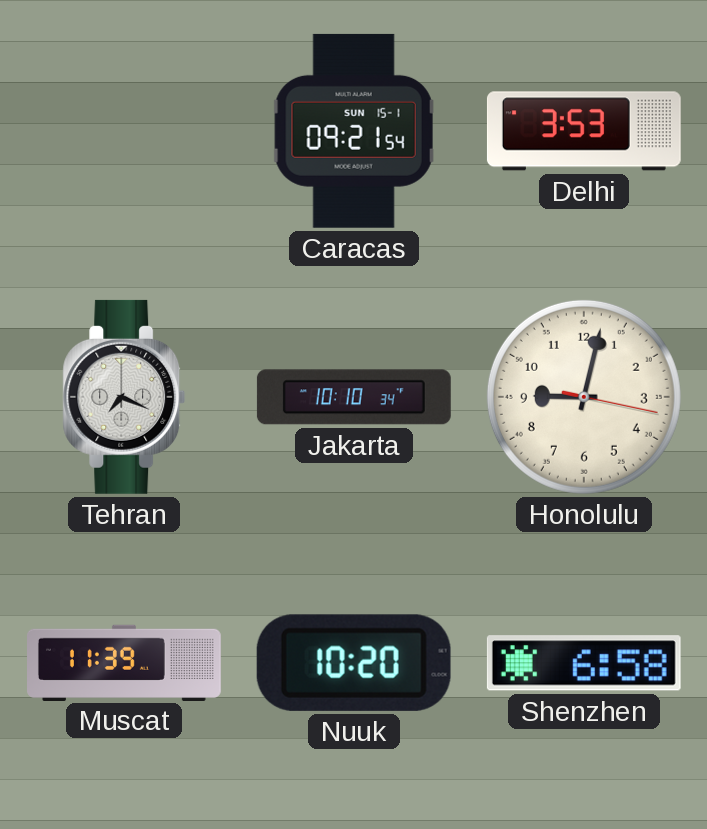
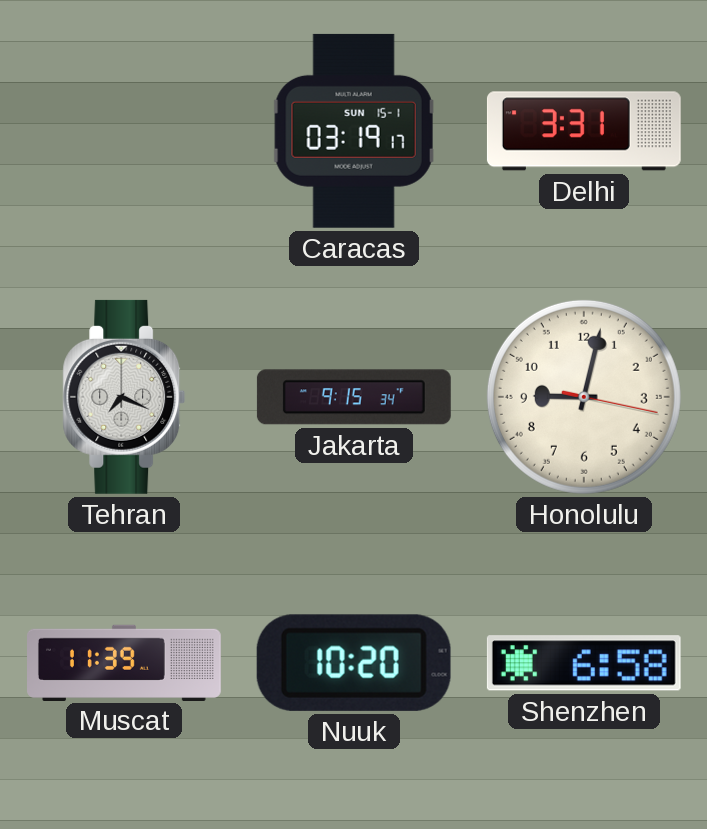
Caracas: 09:21 -> 03:19
Delhi: 3:53 -> 3:31
Jakarta: 10:10 -> 9:15
